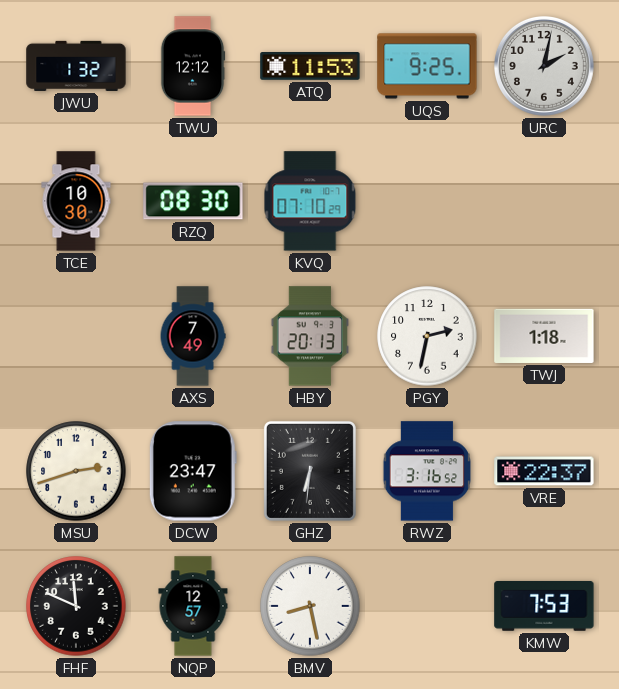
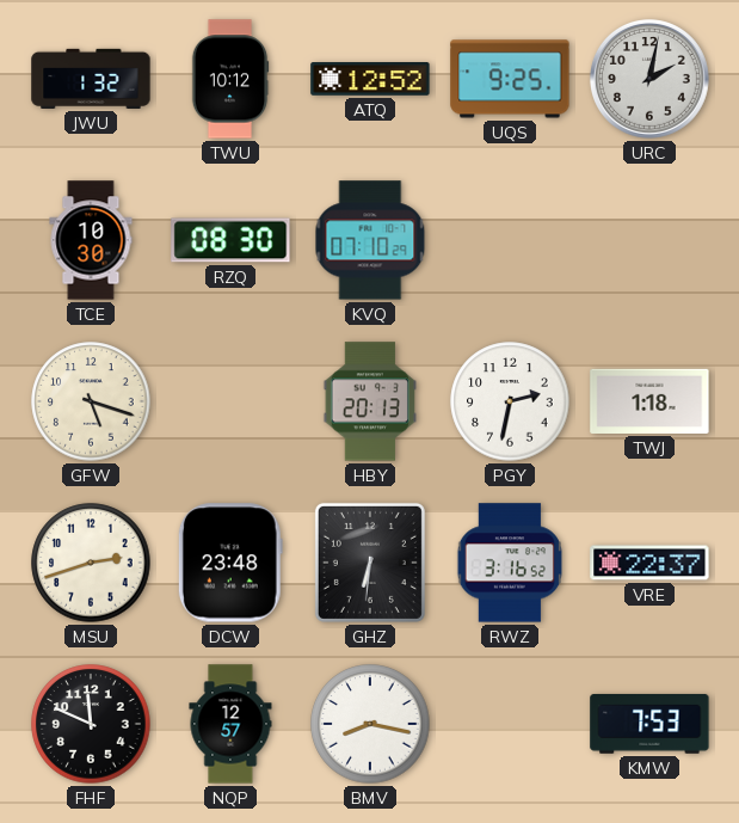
TWU: 12:12 -> 10:12
ATQ: 11:53 -> 12:52
GFW: none -> 5:18
AXS: 7:49 -> none
DCW: 23:47 -> 23:48
BMV: 8:28 -> 8:17
